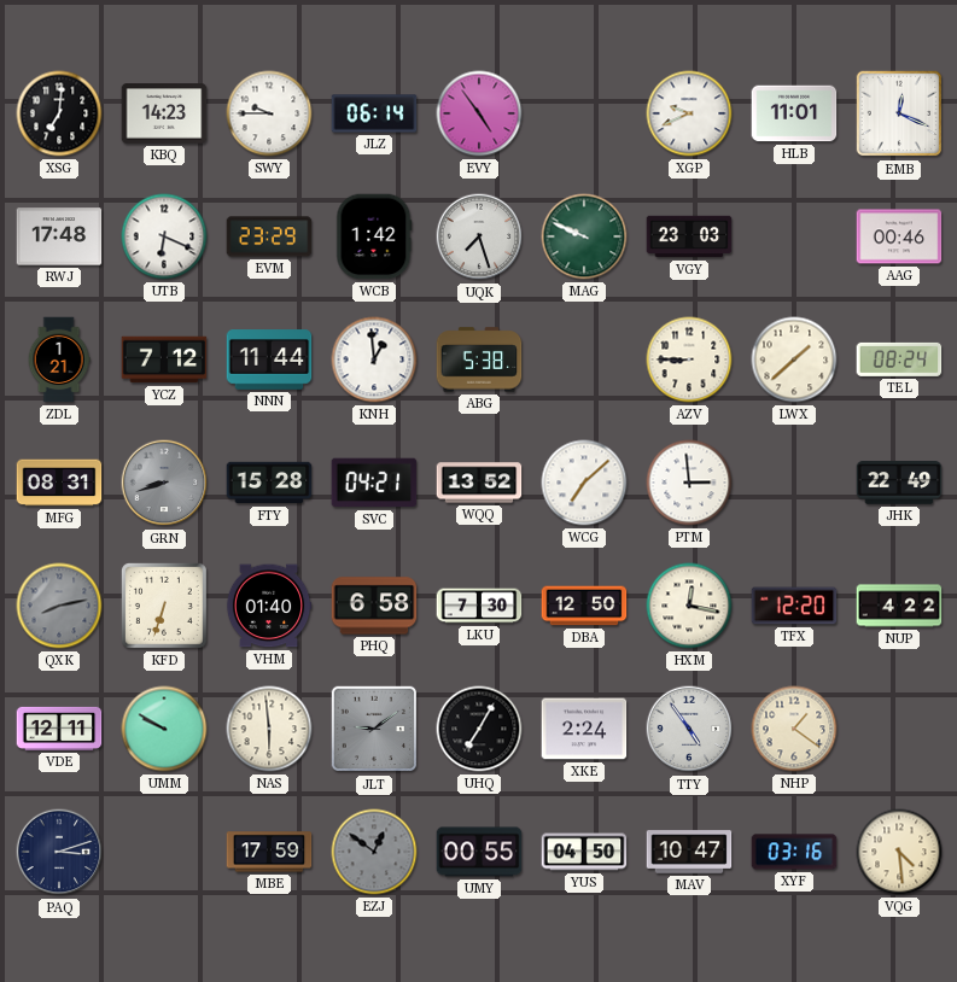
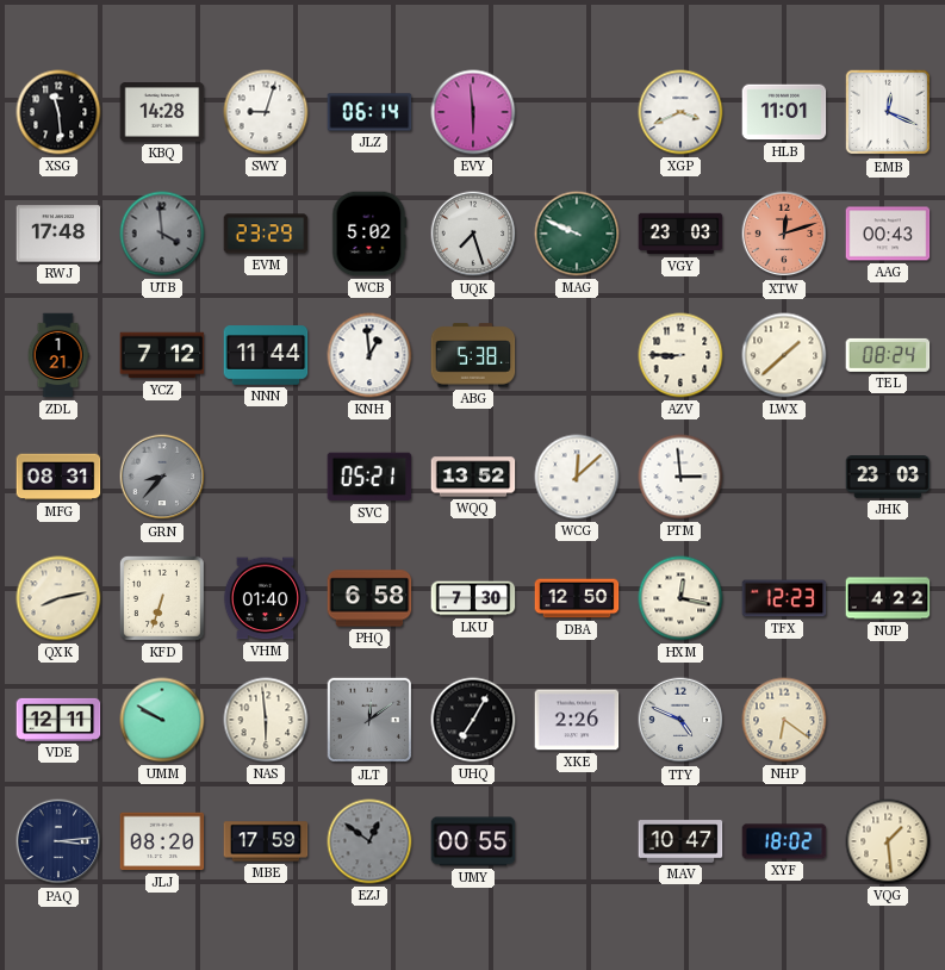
XSG: 7:01 -> 11:29
KBQ: 14:23 -> 14:28
SWY: 9:45 -> 9:03
EVY: 4:54 -> 5:59
XGP: 9:41 -> 3:41
UTB: 6:19 -> 3:59
UTB dial: white -> grey
WCB: 1:42 -> 5:02
XTW: none -> 12:12
AAG: 00:46 -> 00:43
GRN: 8:42 -> 8:37
FTY: 15:28 -> none
SVC: 04:21 -> 05:21
WCG: 7:08 -> 12:08
JHK: 22:49 -> 23:03
QXK dial: grey -> cream
TFX: 12:20 -> 12:23
JLT: 9:09 -> 12:09
XKE: 2:24 -> 2:26
TTY: 4:54 -> 4:49
NHP: 1:21 -> 6:21
PAQ: 3:12 -> 3:14
JLJ: none -> 08:20
YUS: 04:50 -> none
XYF: 03:16 -> 18:02
VQG: 4:29 -> 1:29
